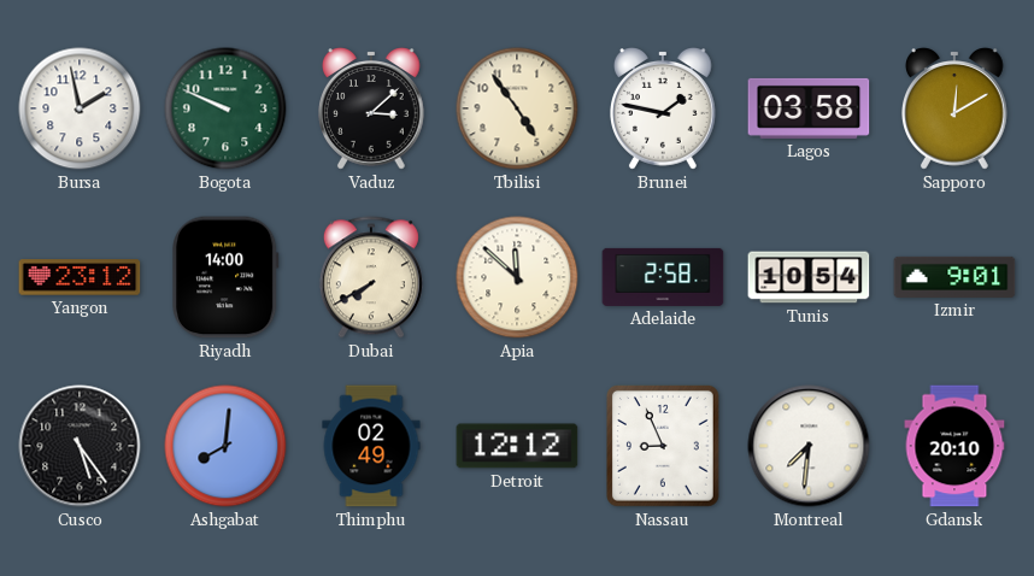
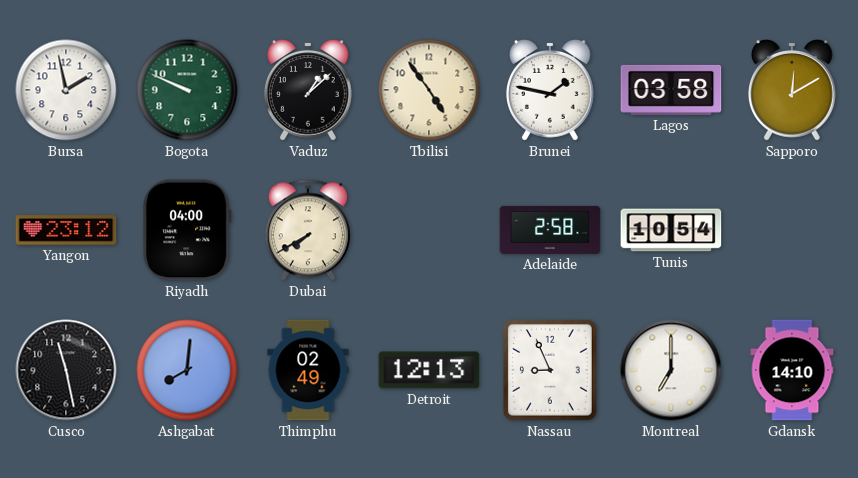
Vaduz: 3:08 -> 1:08
Riyadh: 14:00 -> 04:00
Apia: 11:52 -> none
Izmir: 9:01 -> none
Cusco: 5:24 -> 11:28
Detroit: 12:12 -> 12:13
Montreal: 7:31 -> 7:00
Gdansk: 20:10 -> 14:10
